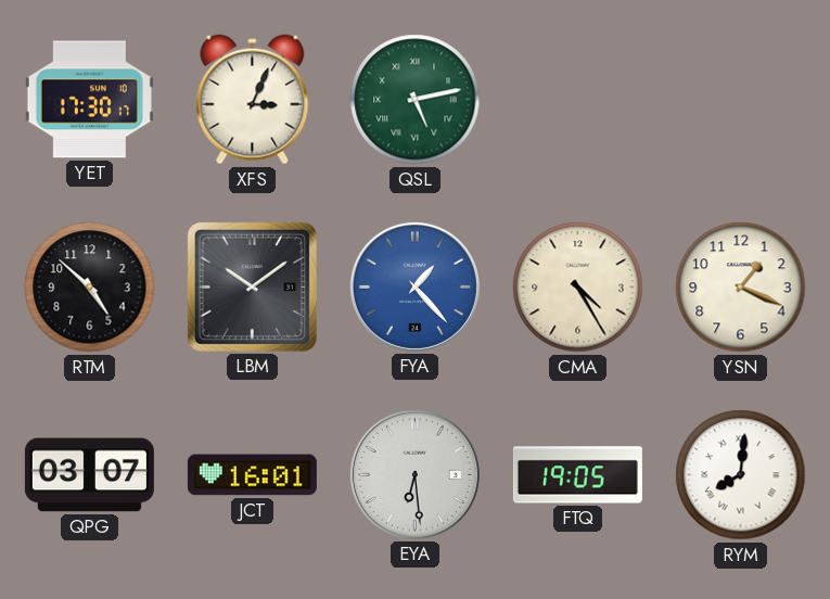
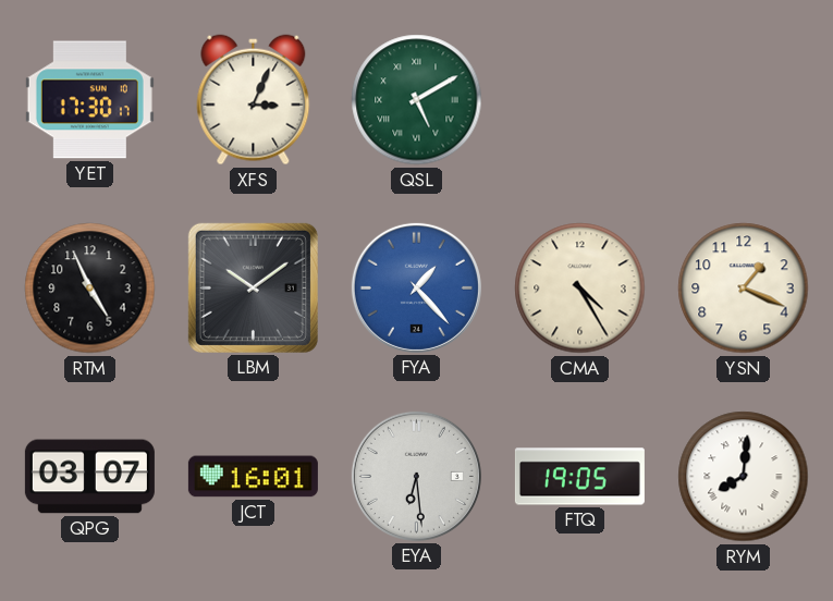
QSL: 5:13 -> 5:10
RTM: 4:52 -> 4:56
